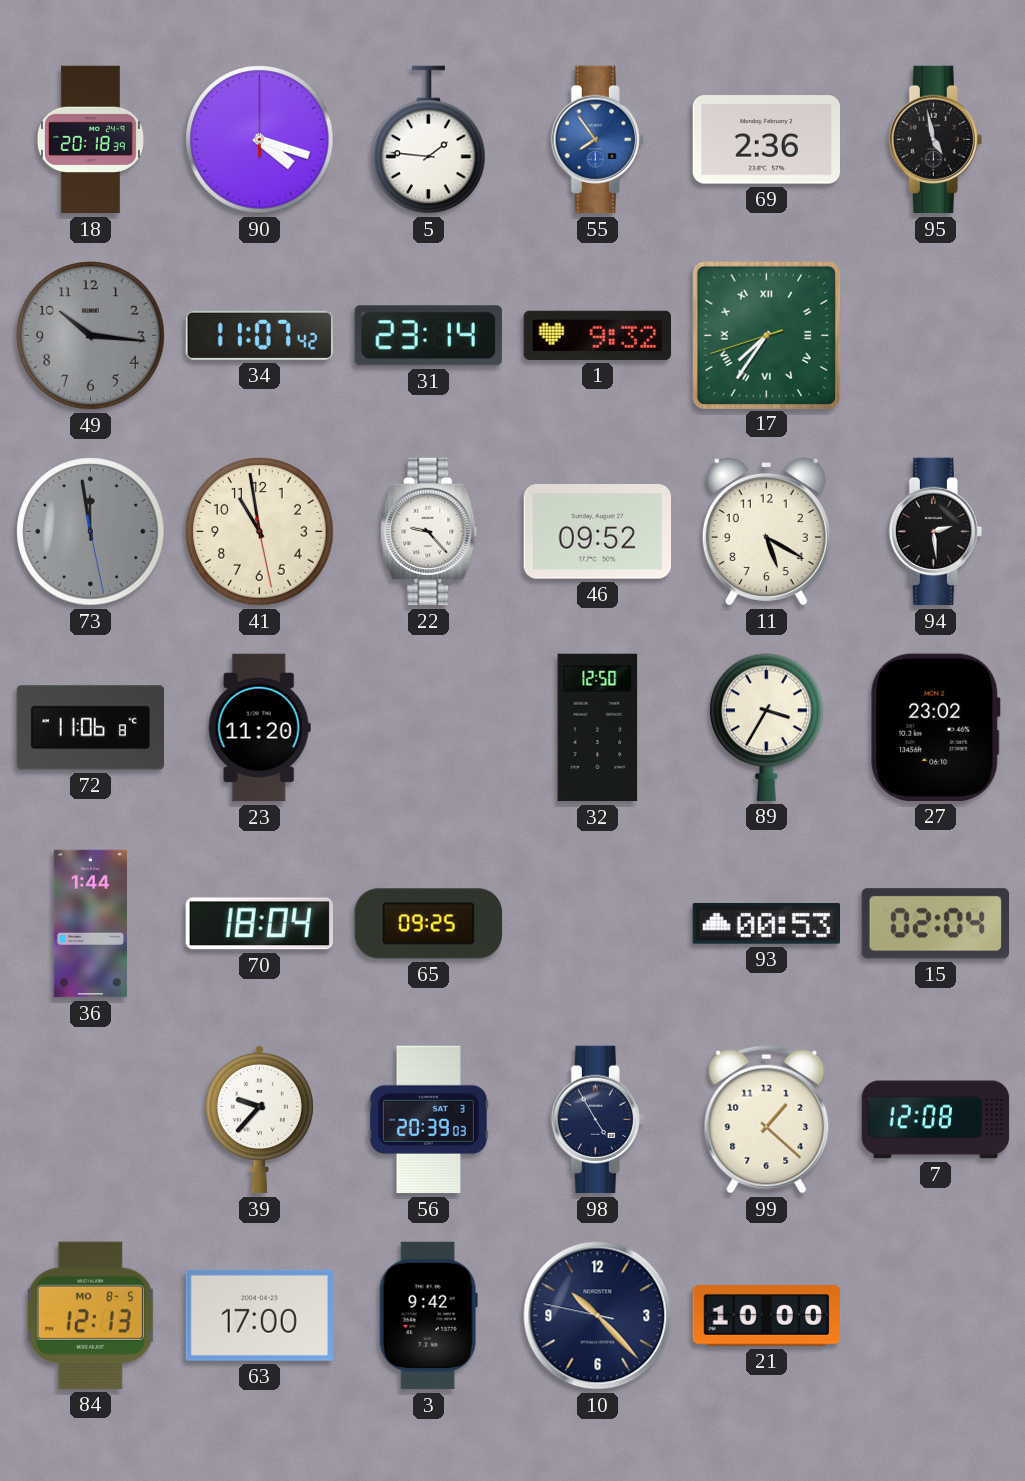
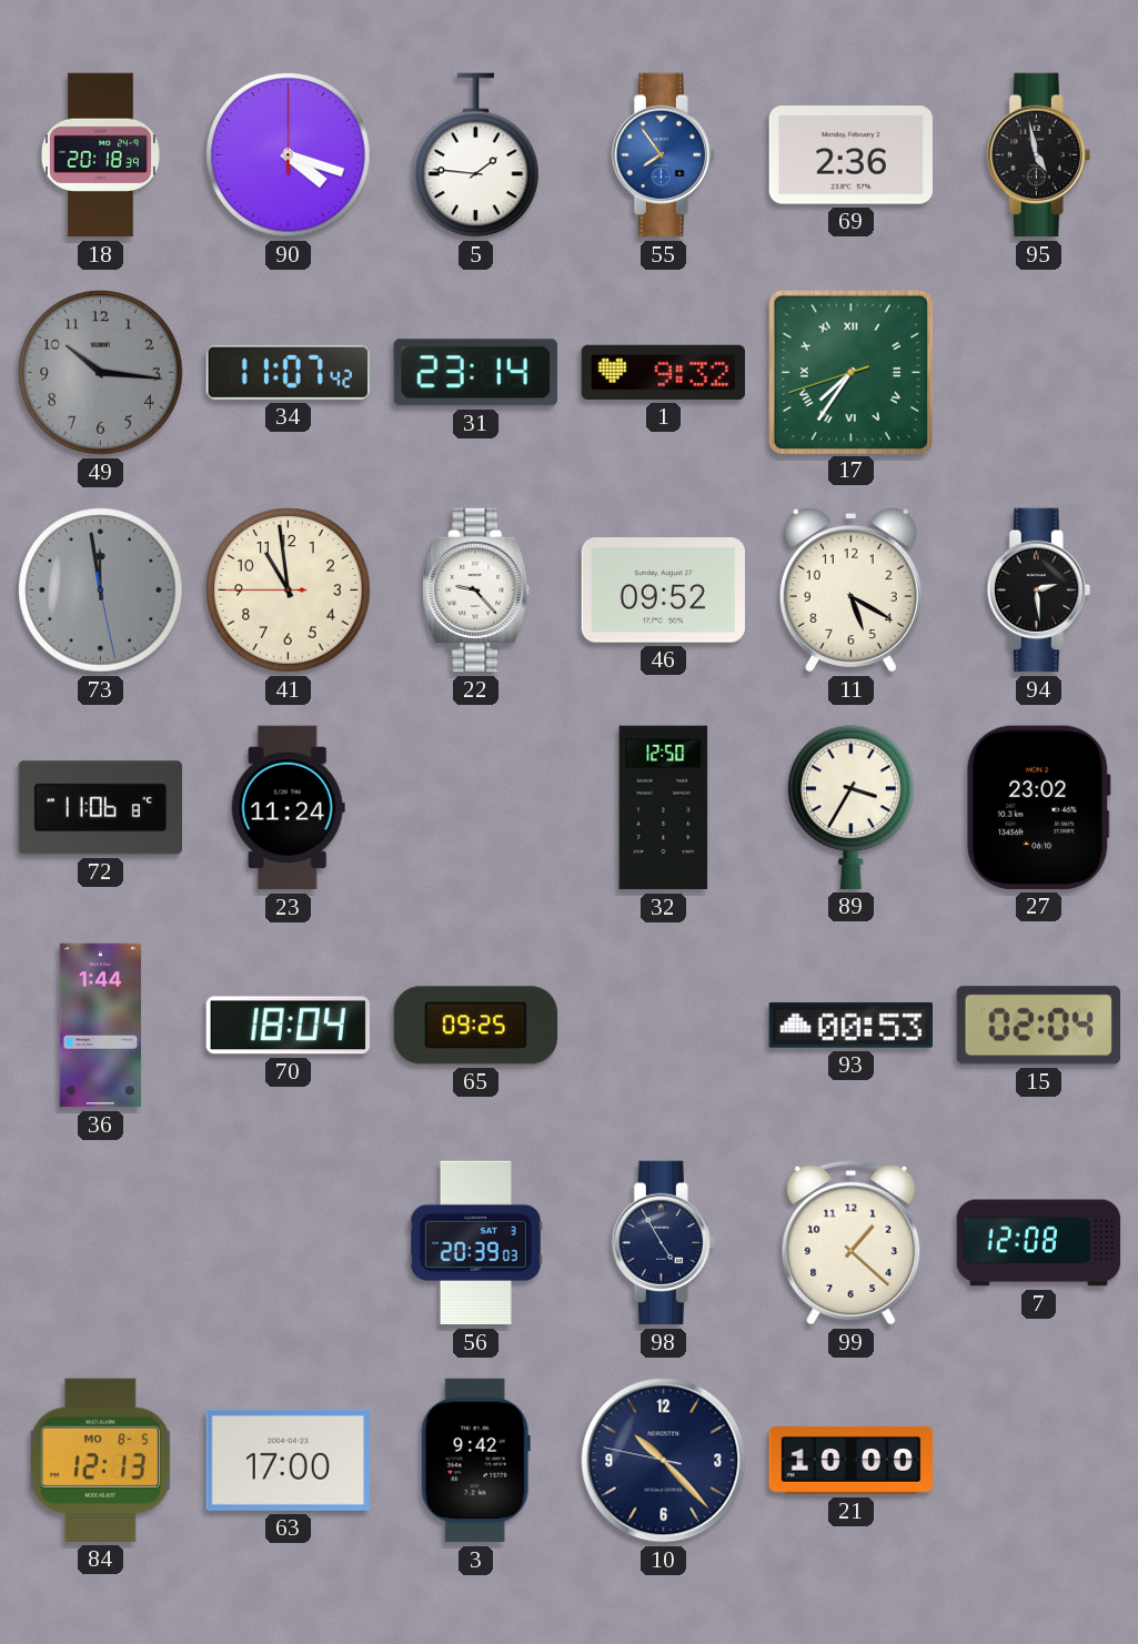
41: 10:58:28 -> 10:58:45
23: 11:20 -> 11:24
39: 9:37 -> none
